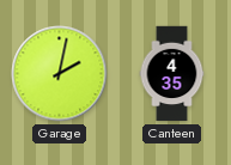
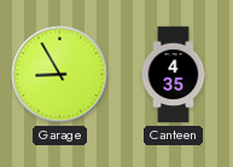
Garage: 2:02 -> 8:55
